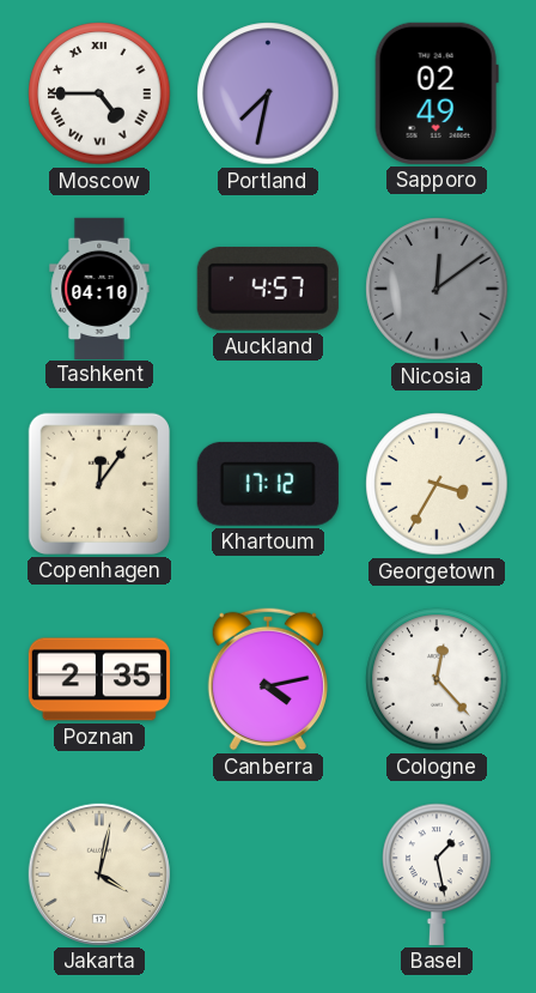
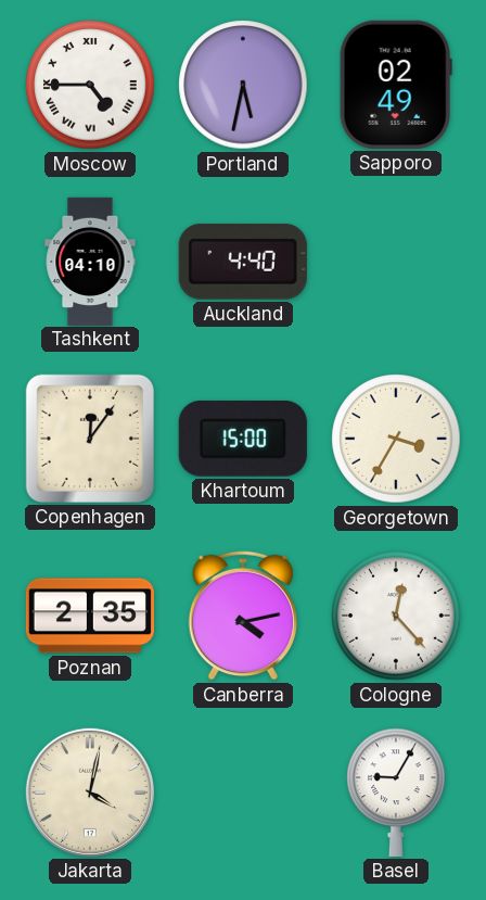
Portland: 7:32 -> 5:32
Auckland: 4:57 -> 4:40
Nicosia: 12:09 -> none
Khartoum: 17:12 -> 15:00
Basel: 1:28 -> 9:05
